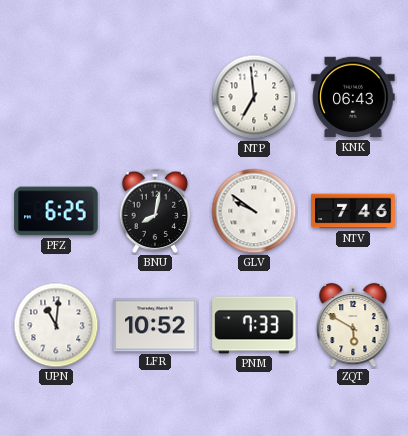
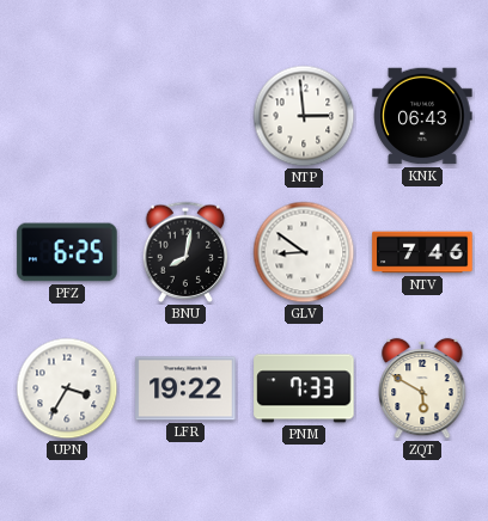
NTP: 6:59 -> 2:59
GLV: 9:51 -> 8:51
UPN: 11:01 -> 3:35
LFR: 10:52 -> 19:22
